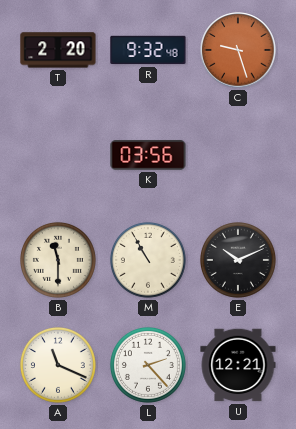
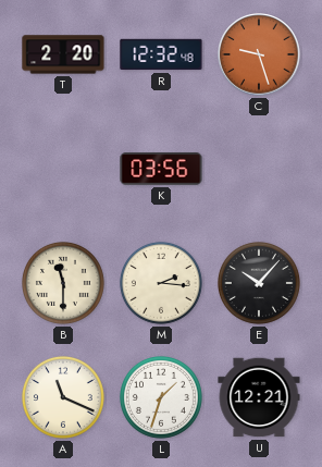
R: 9:32 -> 12:32
M: 10:55 -> 2:16
E: 10:11 -> 10:07
L: 2:23 -> 1:33
